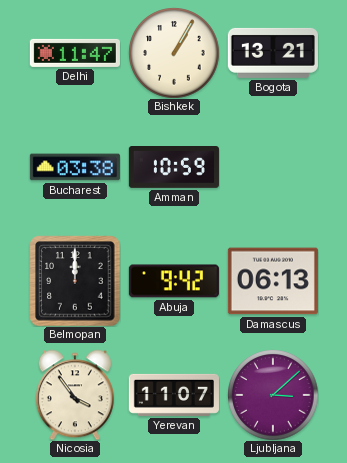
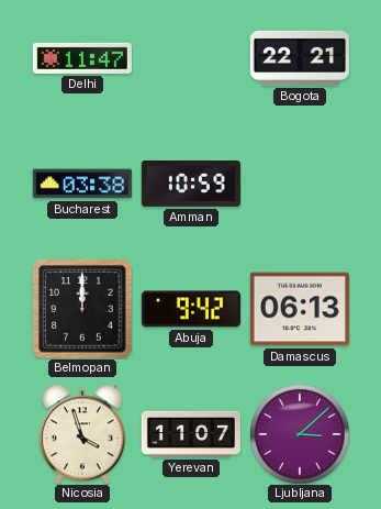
Bishkek: 1:05 -> none
Bogota: 13:21 -> 22:21
Nicosia: 3:54 -> 3:57
